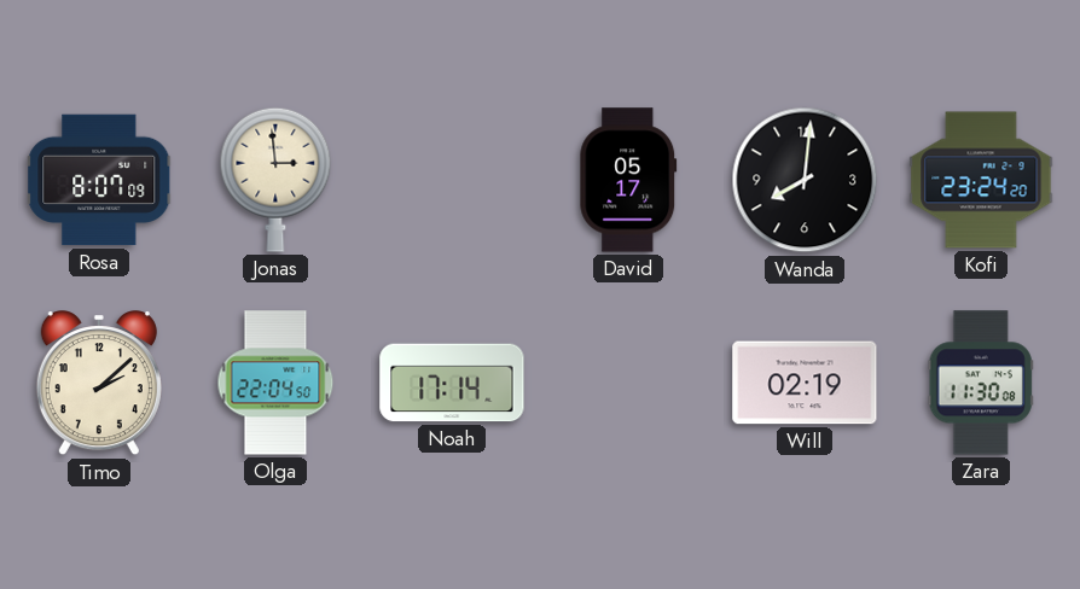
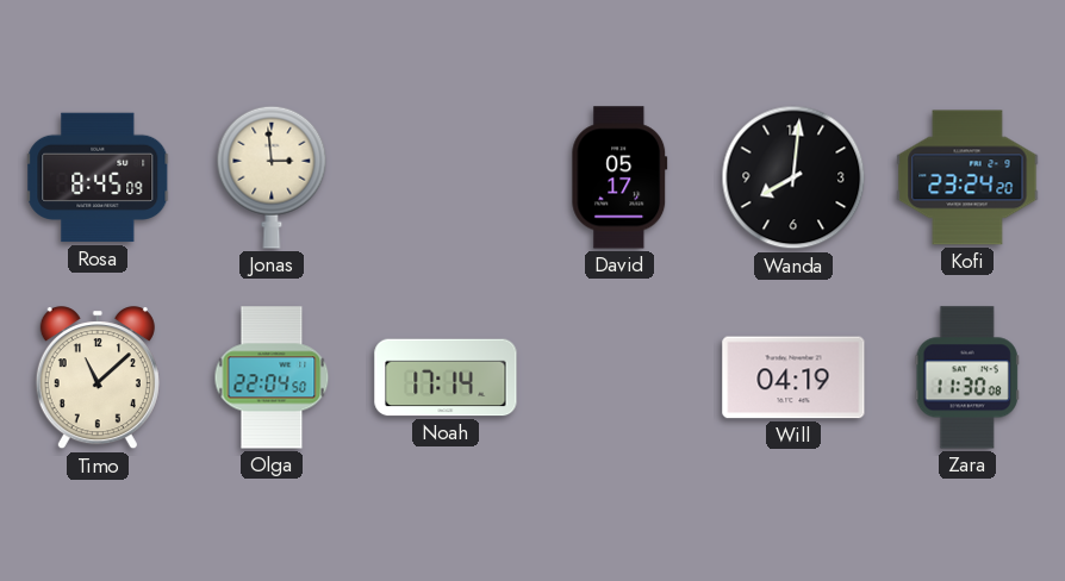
Rosa: 8:07 -> 8:45
Timo: 2:08 -> 11:08
Will: 02:19 -> 04:19
